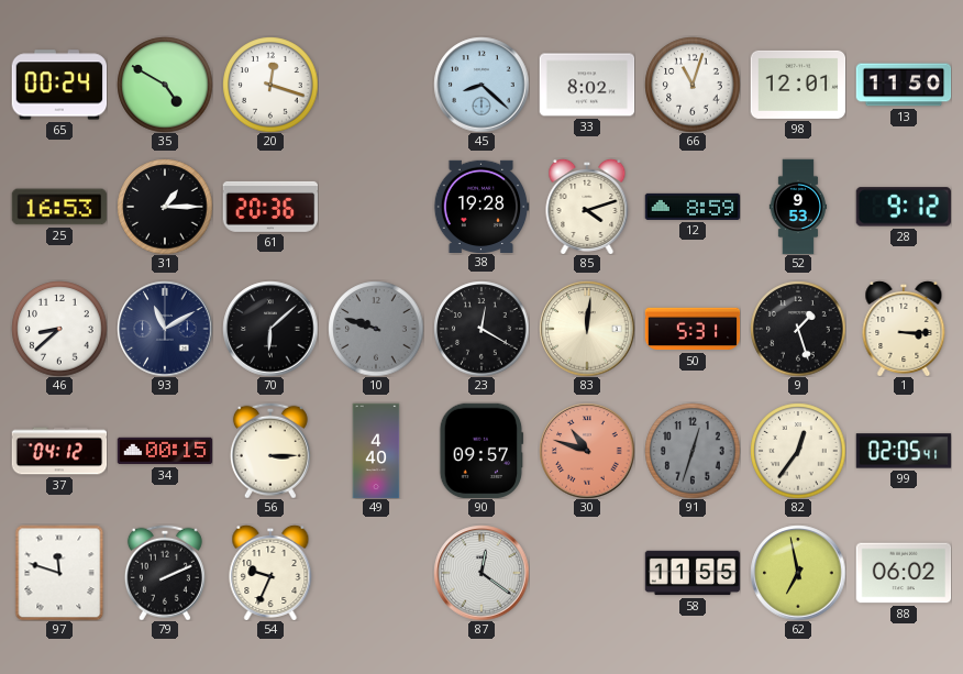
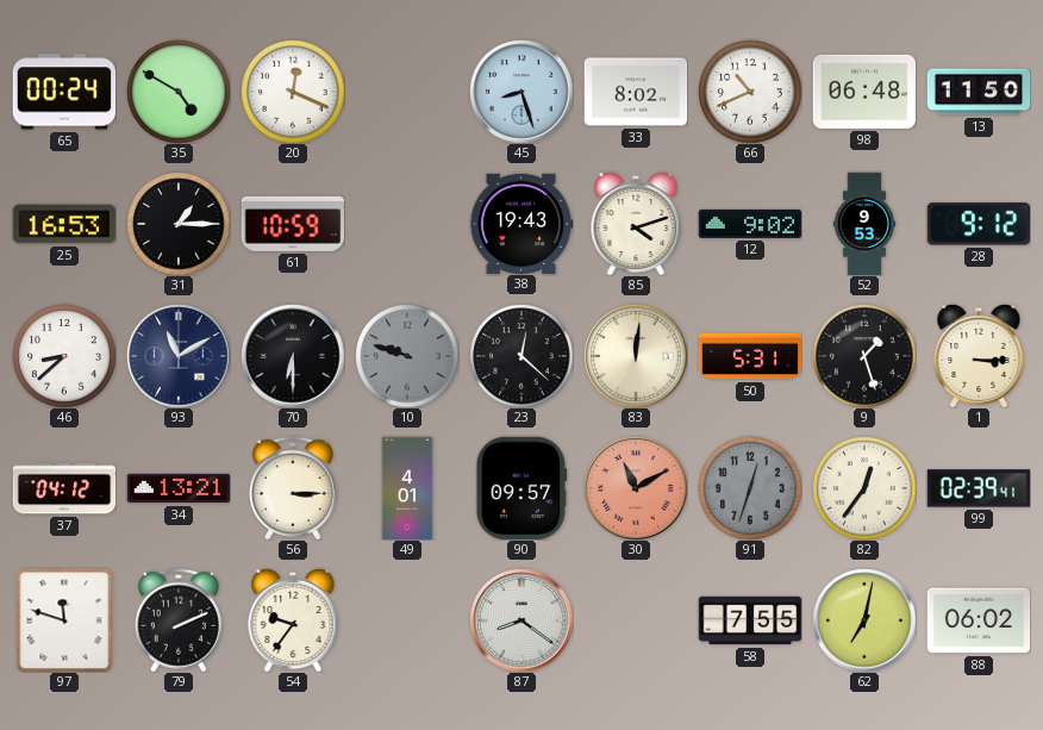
20: 12:18 -> 12:19
45: 8:22 -> 8:27
66: 11:03 -> 10:41
98: 12:01 -> 06:48
61: 20:36 -> 10:59
38: 19:28 -> 19:43
12: 8:59 -> 9:02
70: 6:08 -> 6:30
23: 12:20 -> 12:22
34: 00:15 -> 13:21
49: 4:40 -> 4:01
30: 10:48 -> 11:10
99: 02:05 -> 02:39
54: 9:34 -> 9:36
87: 12:21 -> 8:21
58: 11:55 -> 7:55
62: 6:58 -> 7:02
